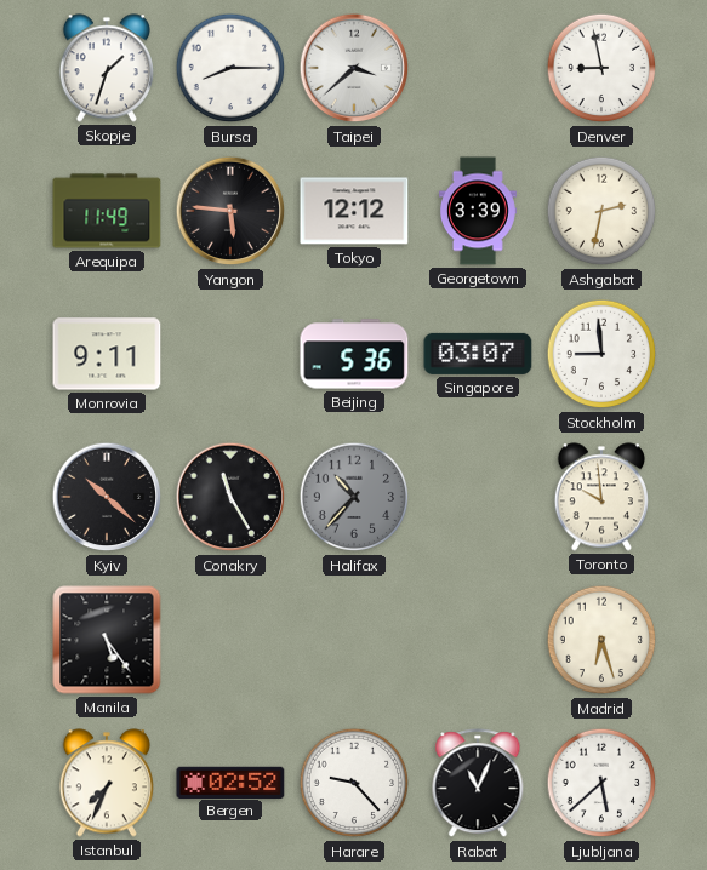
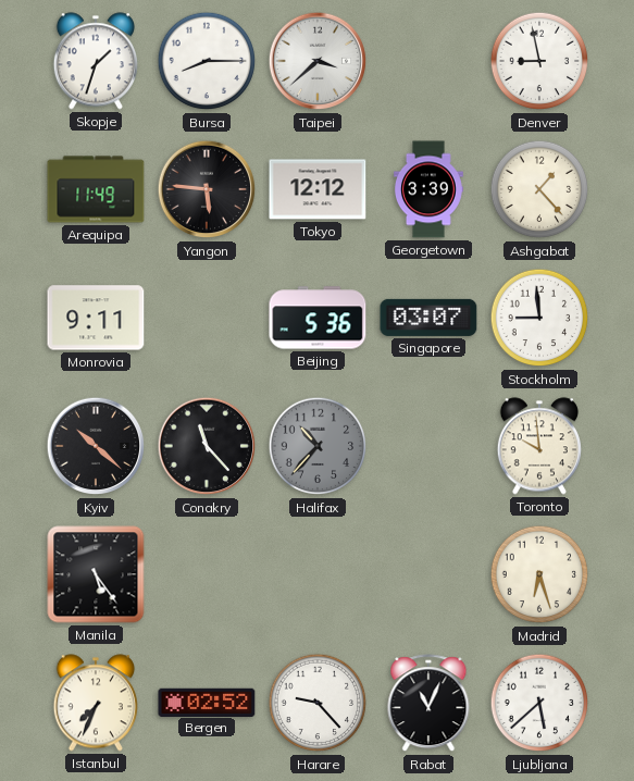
Ashgabat: 2:32 -> 1:23
Conakry: 11:25 -> 11:23
